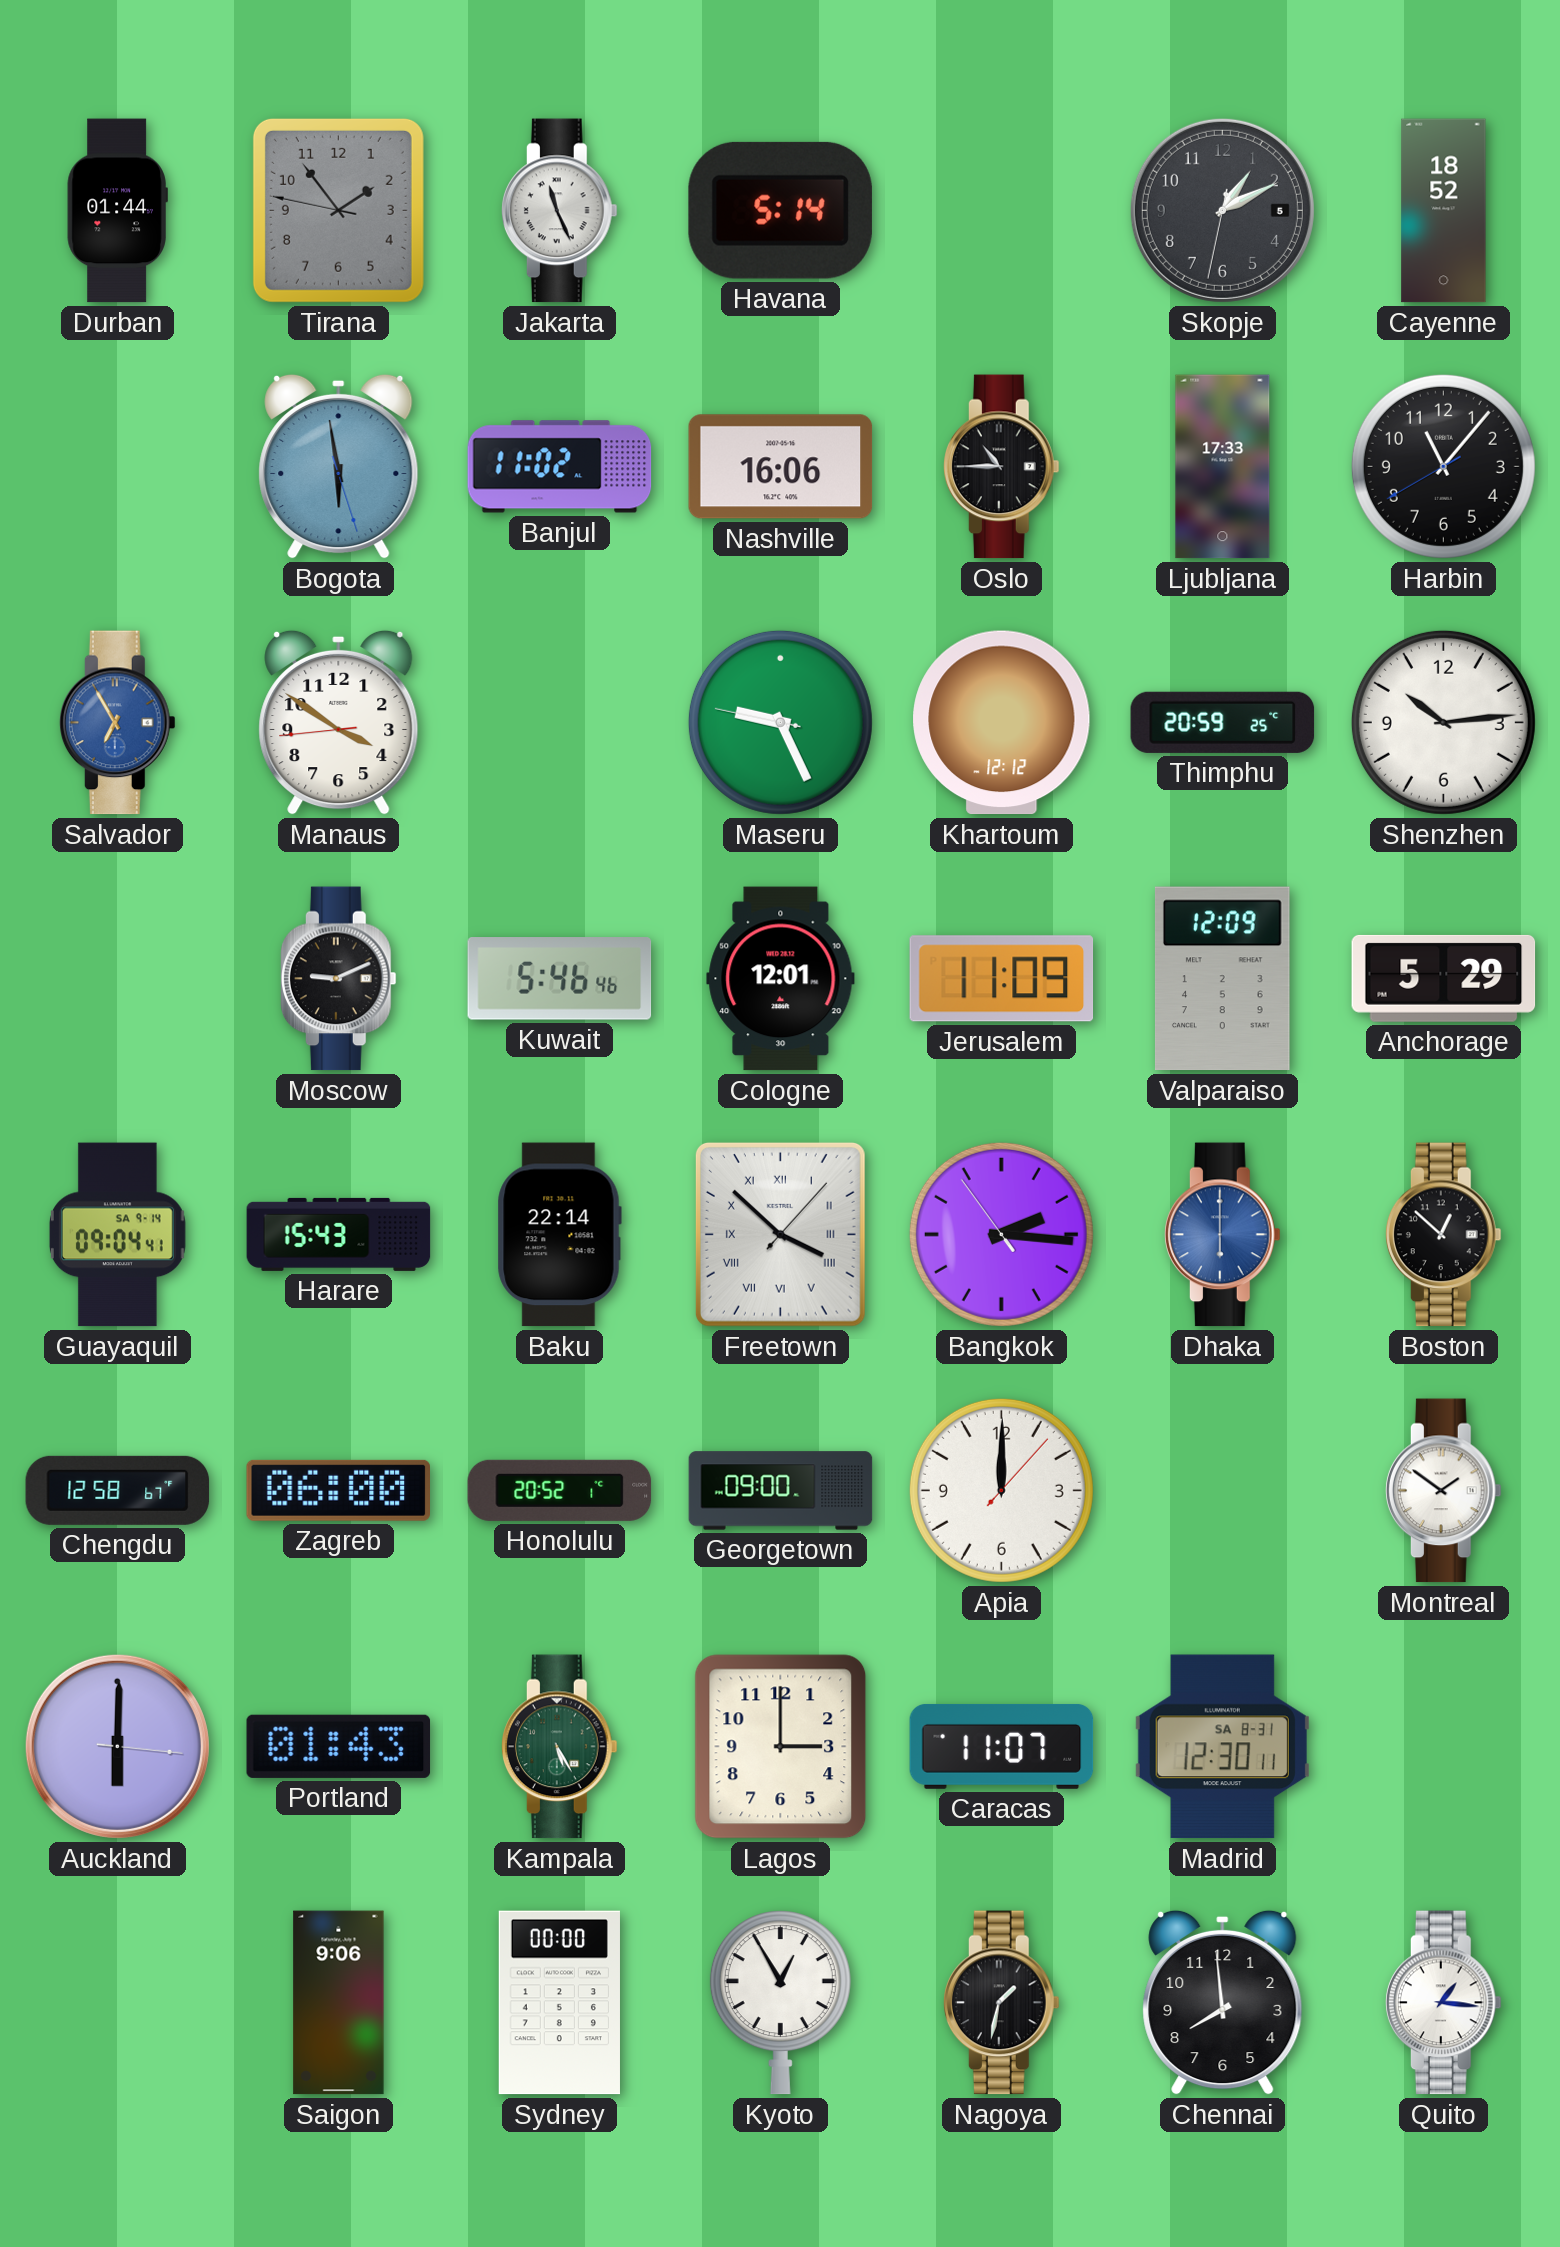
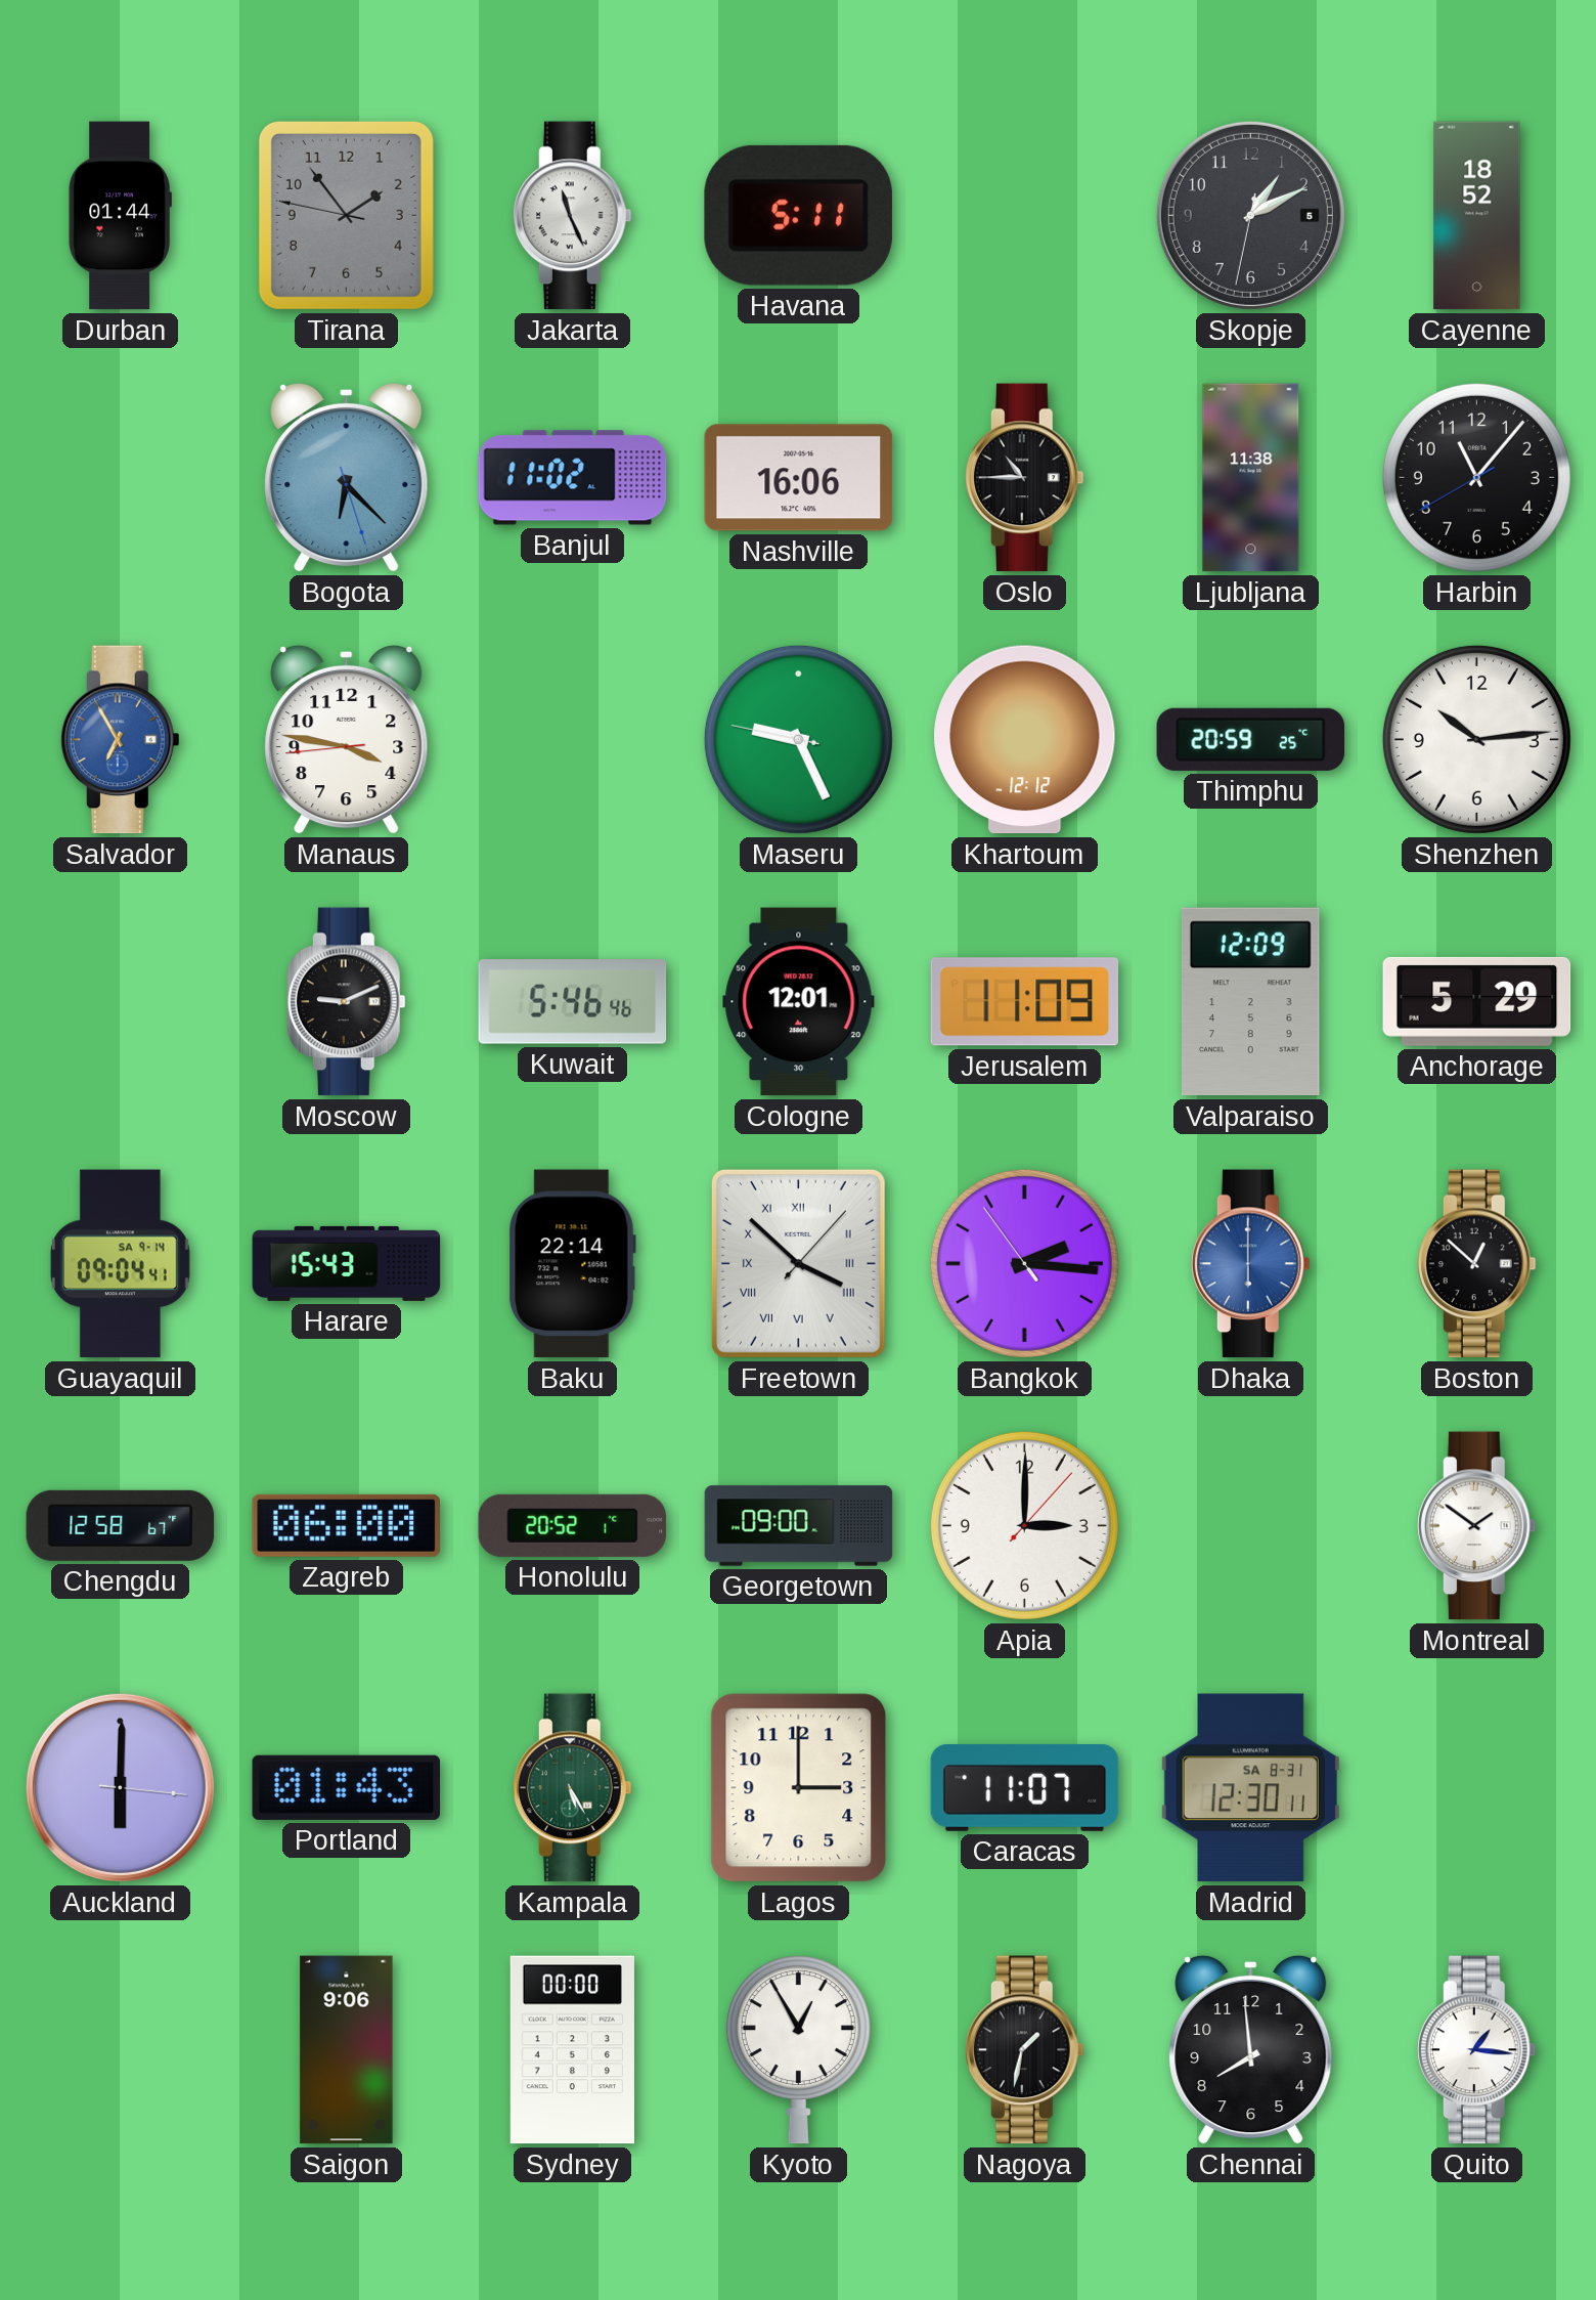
Havana: 5:14 -> 5:11
Bogota: 5:58 -> 6:22
Ljubljana: 17:33 -> 11:38
Manaus: 3:50 -> 3:46
Apia: 12:00 -> 3:00
